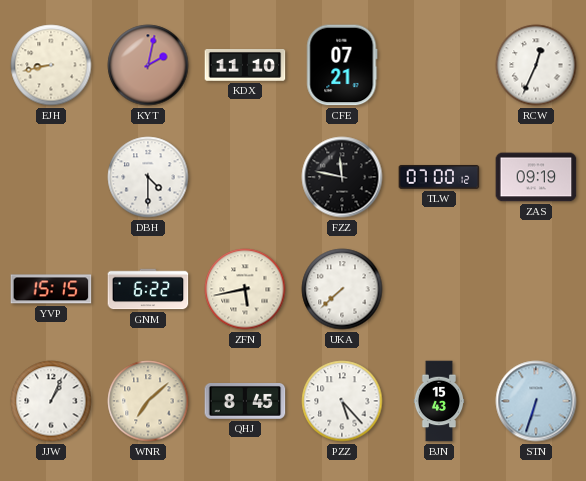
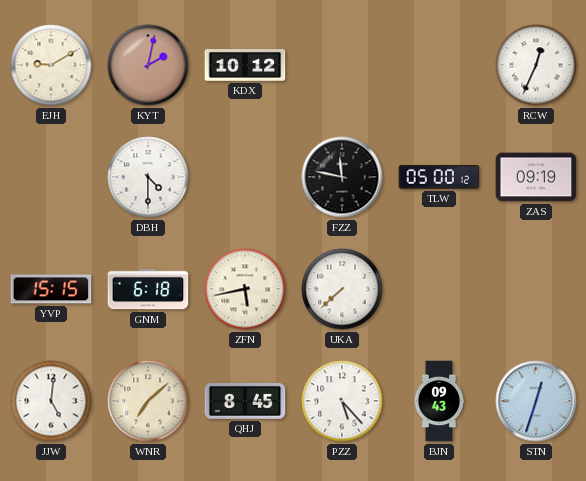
EJH: 8:43 -> 9:10
KDX: 11:10 -> 10:12
CFE: 07:21 -> none
TLW: 07:00 -> 05:00
GNM: 6:22 -> 6:18
JJW: 1:04 -> 5:01
BJN: 15:43 -> 09:43
STN: 6:33 -> 12:33
